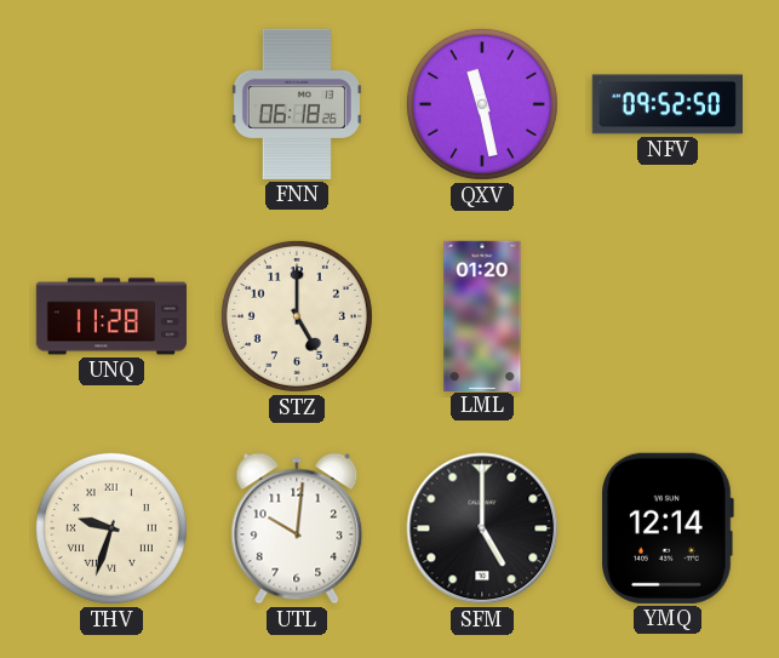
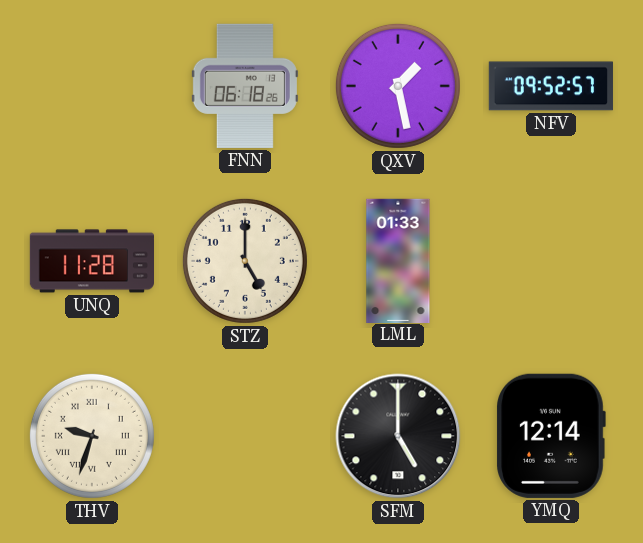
QXV: 11:28 -> 1:28
NFV: 09:52:50 -> 09:52:57
LML: 01:20 -> 01:33
UTL: 10:01 -> none
